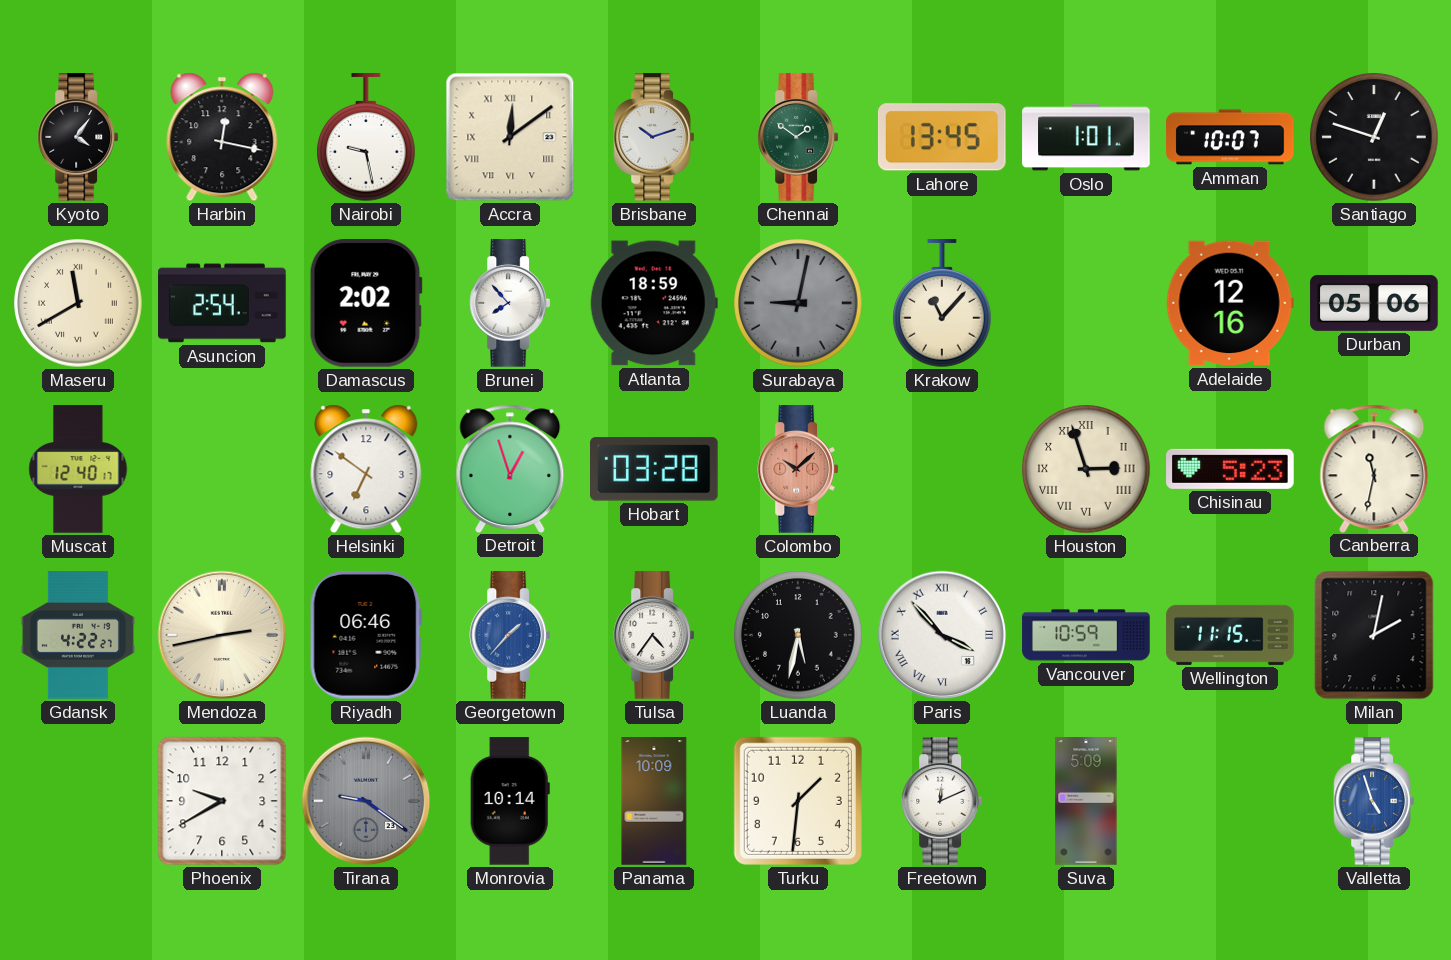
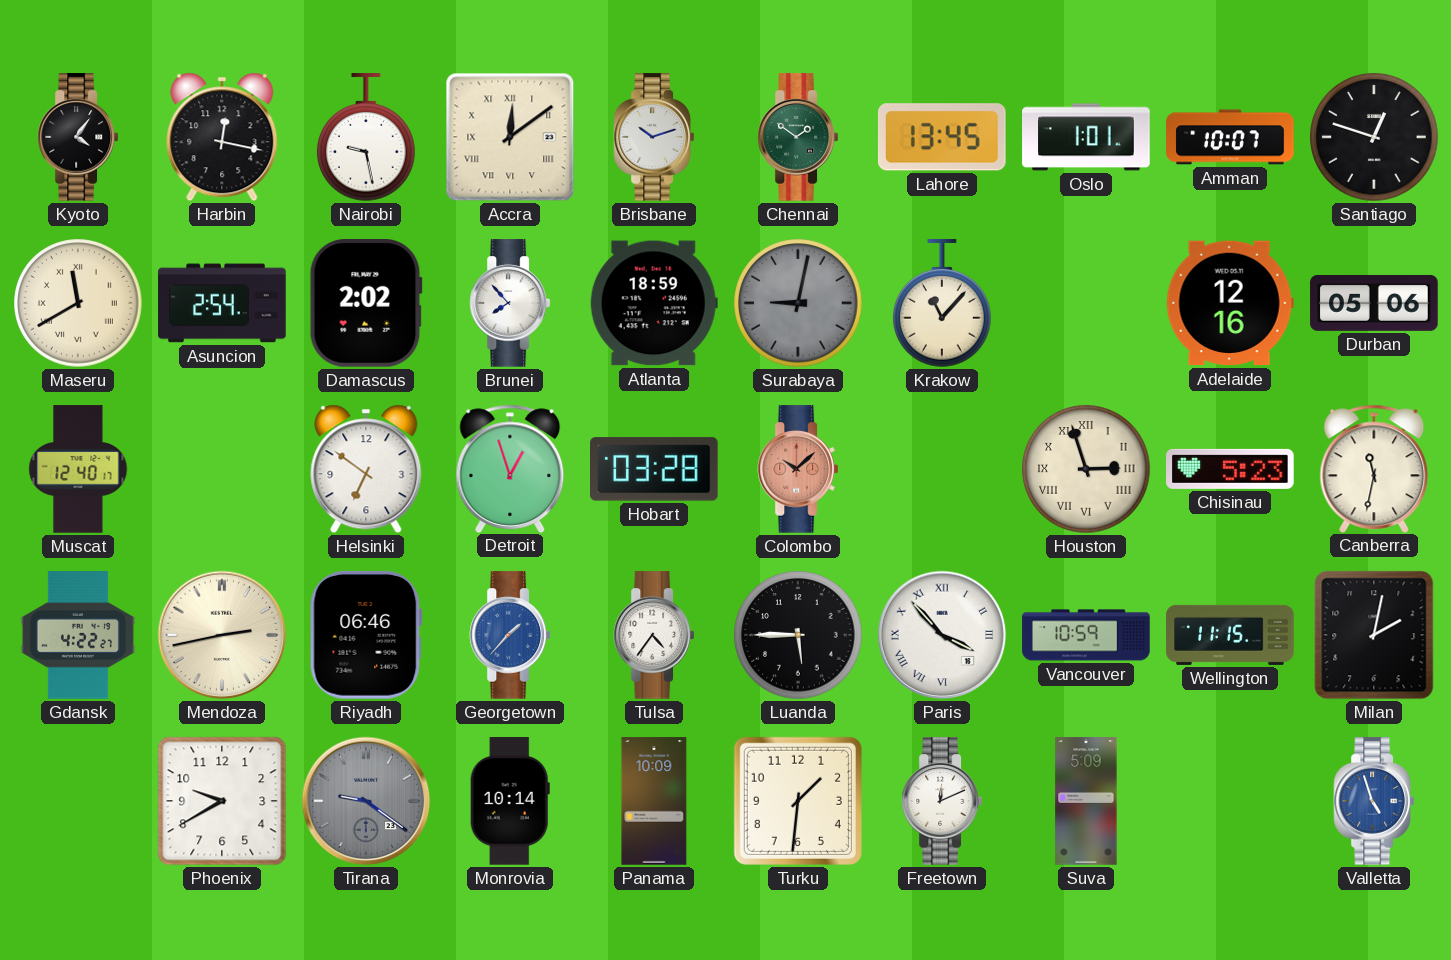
Luanda: 5:32 -> 5:45
